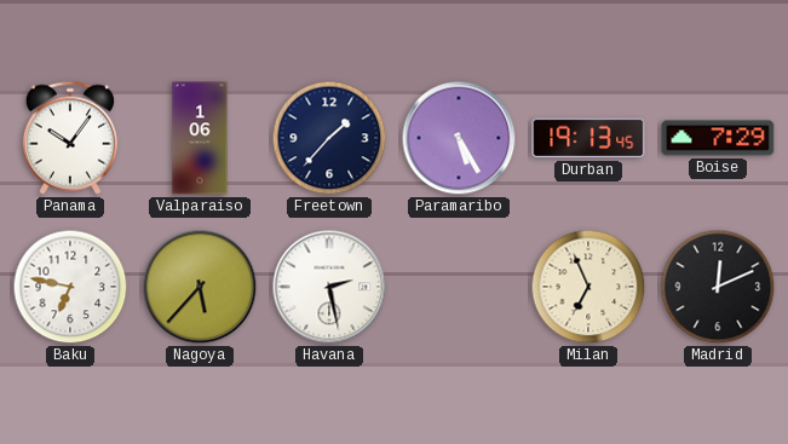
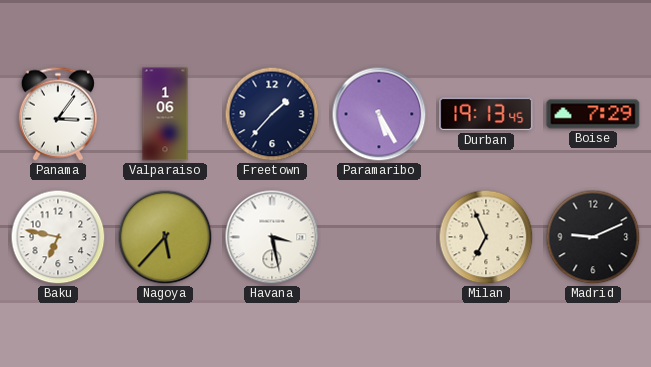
Panama: 10:06 -> 3:06
Havana: 2:28 -> 3:28
Madrid: 12:11 -> 9:11
